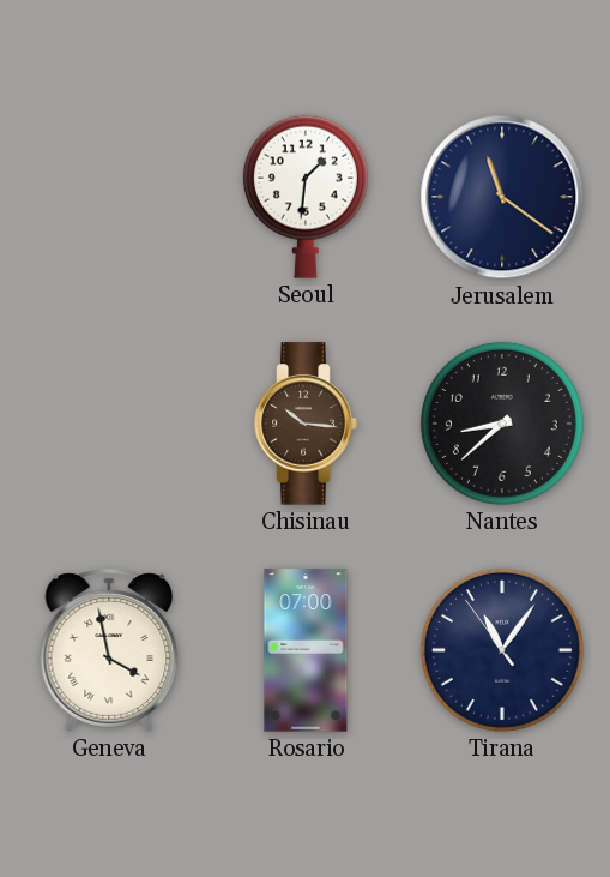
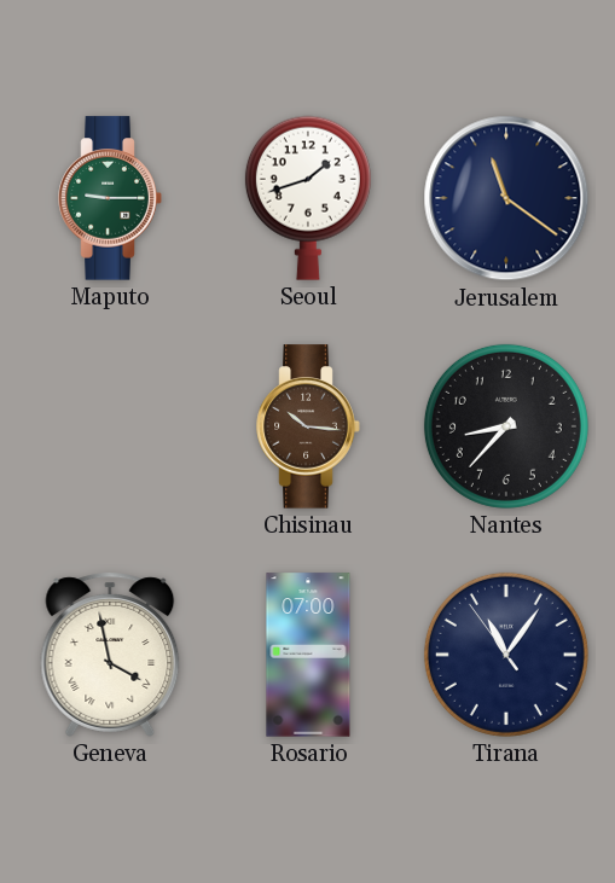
Maputo: none -> 9:15
Seoul: 1:31 -> 1:42
Nantes: 8:38 -> 8:37
